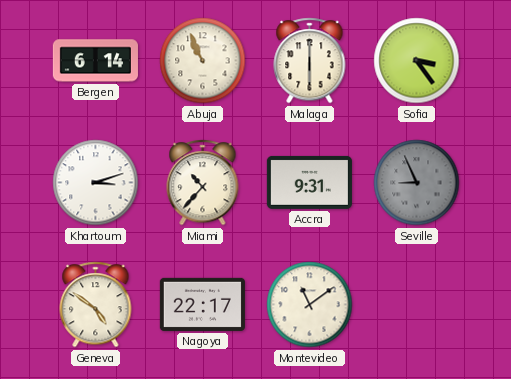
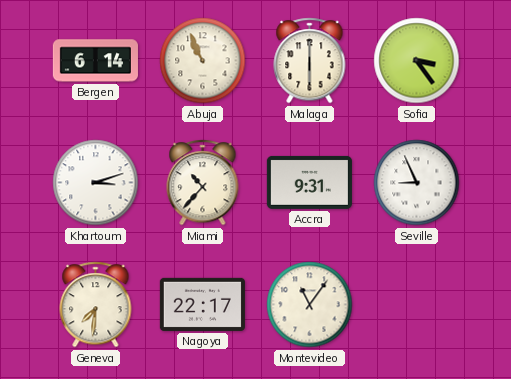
Seville dial: grey -> white
Geneva: 4:51 -> 7:31
Montevideo: 11:09 -> 11:06
